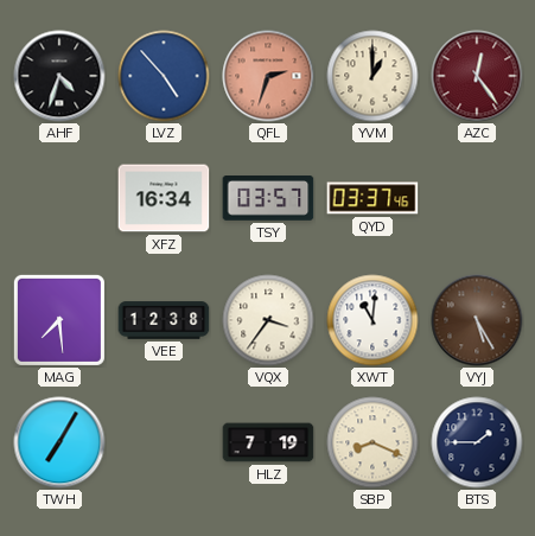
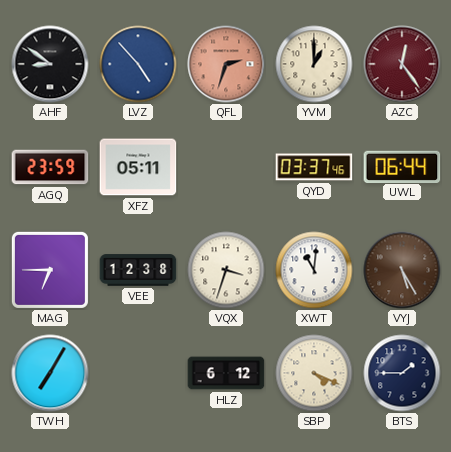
AHF: 4:33 -> 8:51
AGQ: none -> 23:59
XFZ: 16:34 -> 05:11
TSY: 03:57 -> none
UWL: none -> 06:44
MAG: 7:29 -> 6:45
VQX: 3:36 -> 3:33
HLZ: 7:19 -> 6:12
SBP: 8:19 -> 4:19
